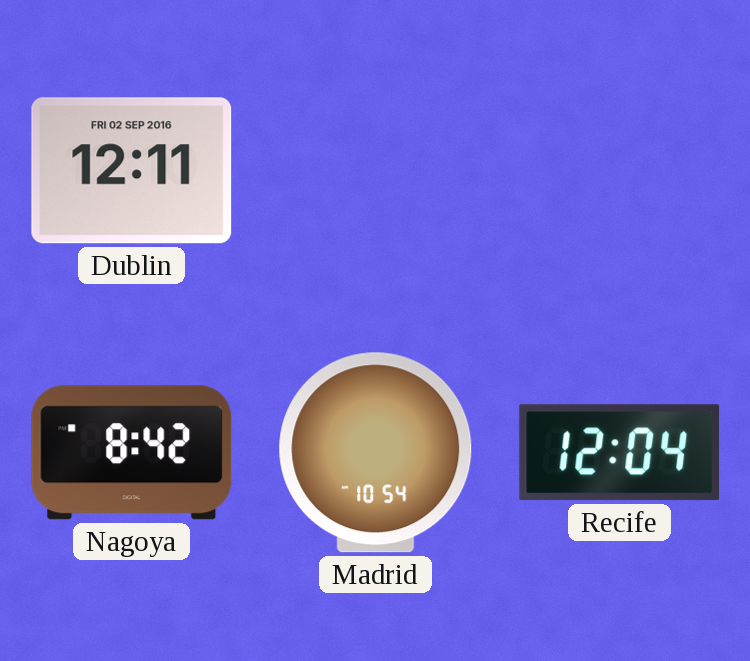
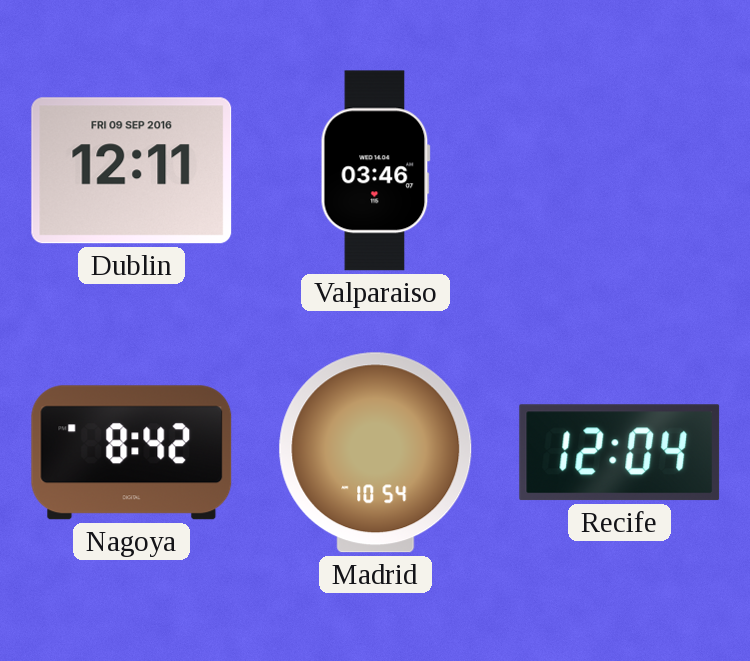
Dublin date: FRI 02 SEP 2016 -> FRI 09 SEP 2016
Valparaiso: none -> 03:46
